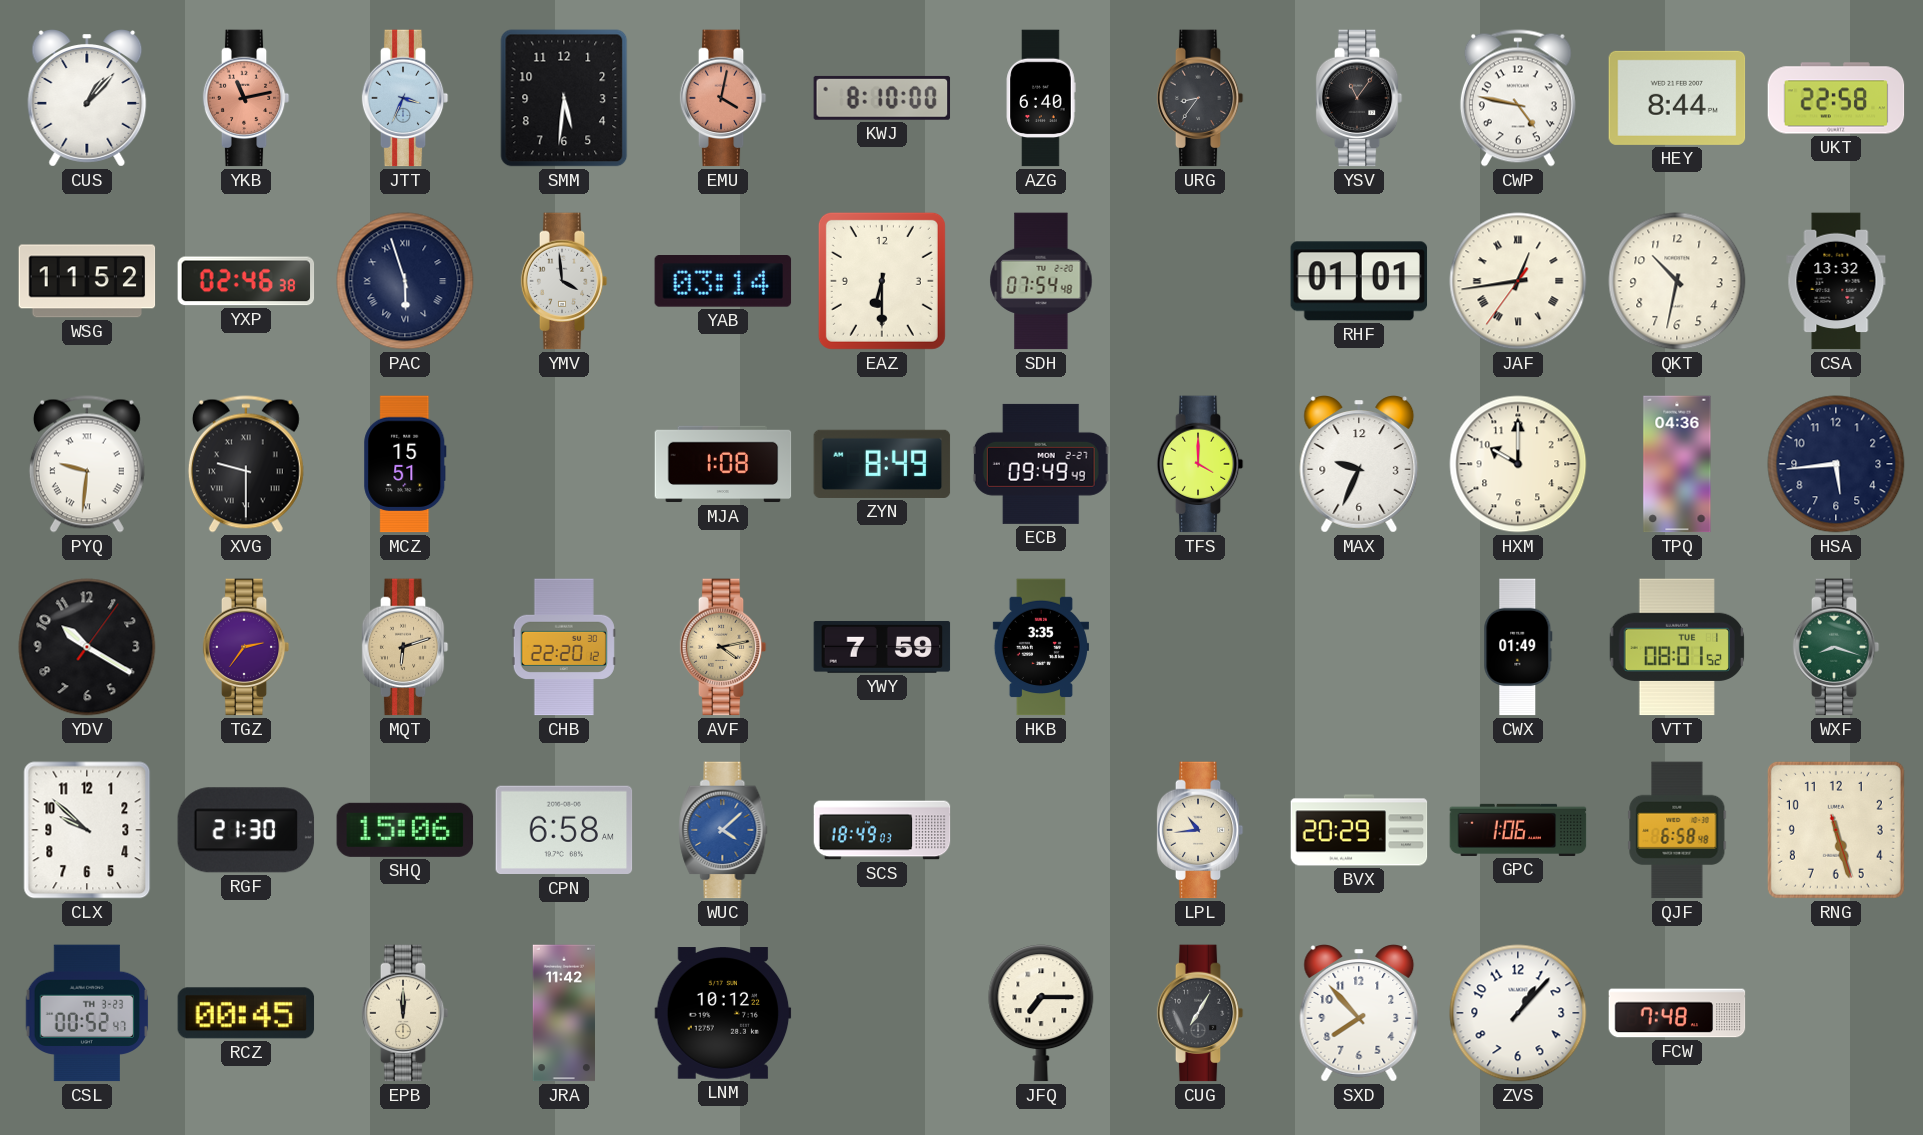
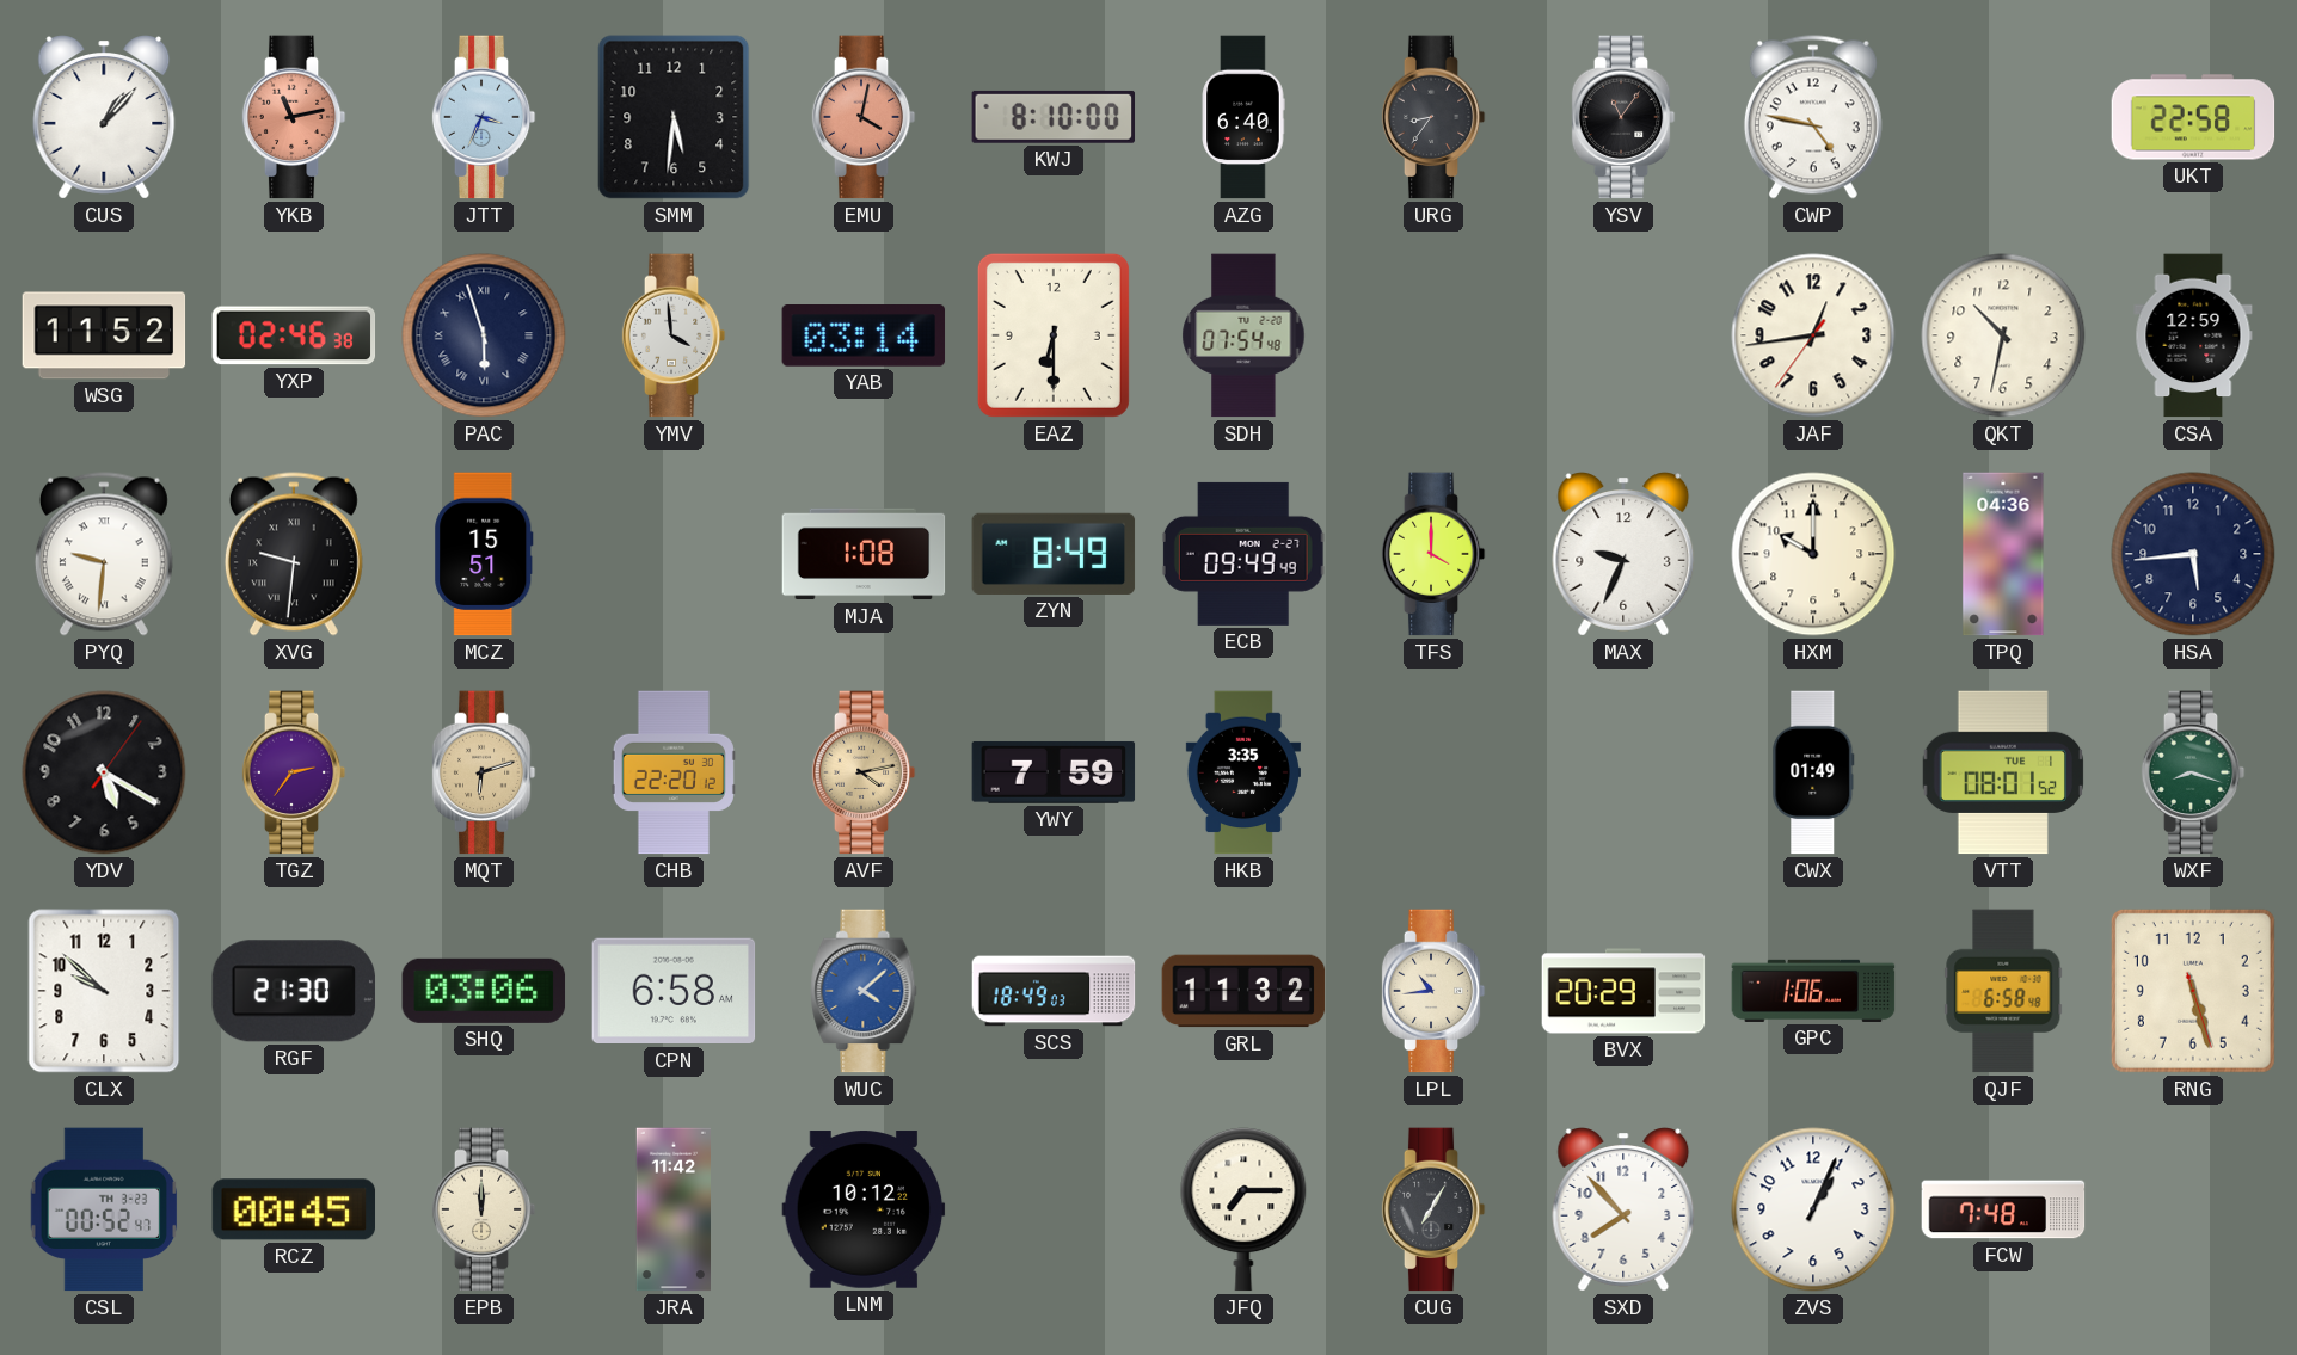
HEY: 8:44 -> none
RHF: 01:01 -> none
JAF numerals: Roman -> Arabic
CSA: 13:32 -> 12:59
XVG: 9:30 -> 9:31
YDV: 10:20 -> 5:20
SHQ: 15:06 -> 03:06
GRL: none -> 11:32
ZVS: 1:07 -> 1:04
